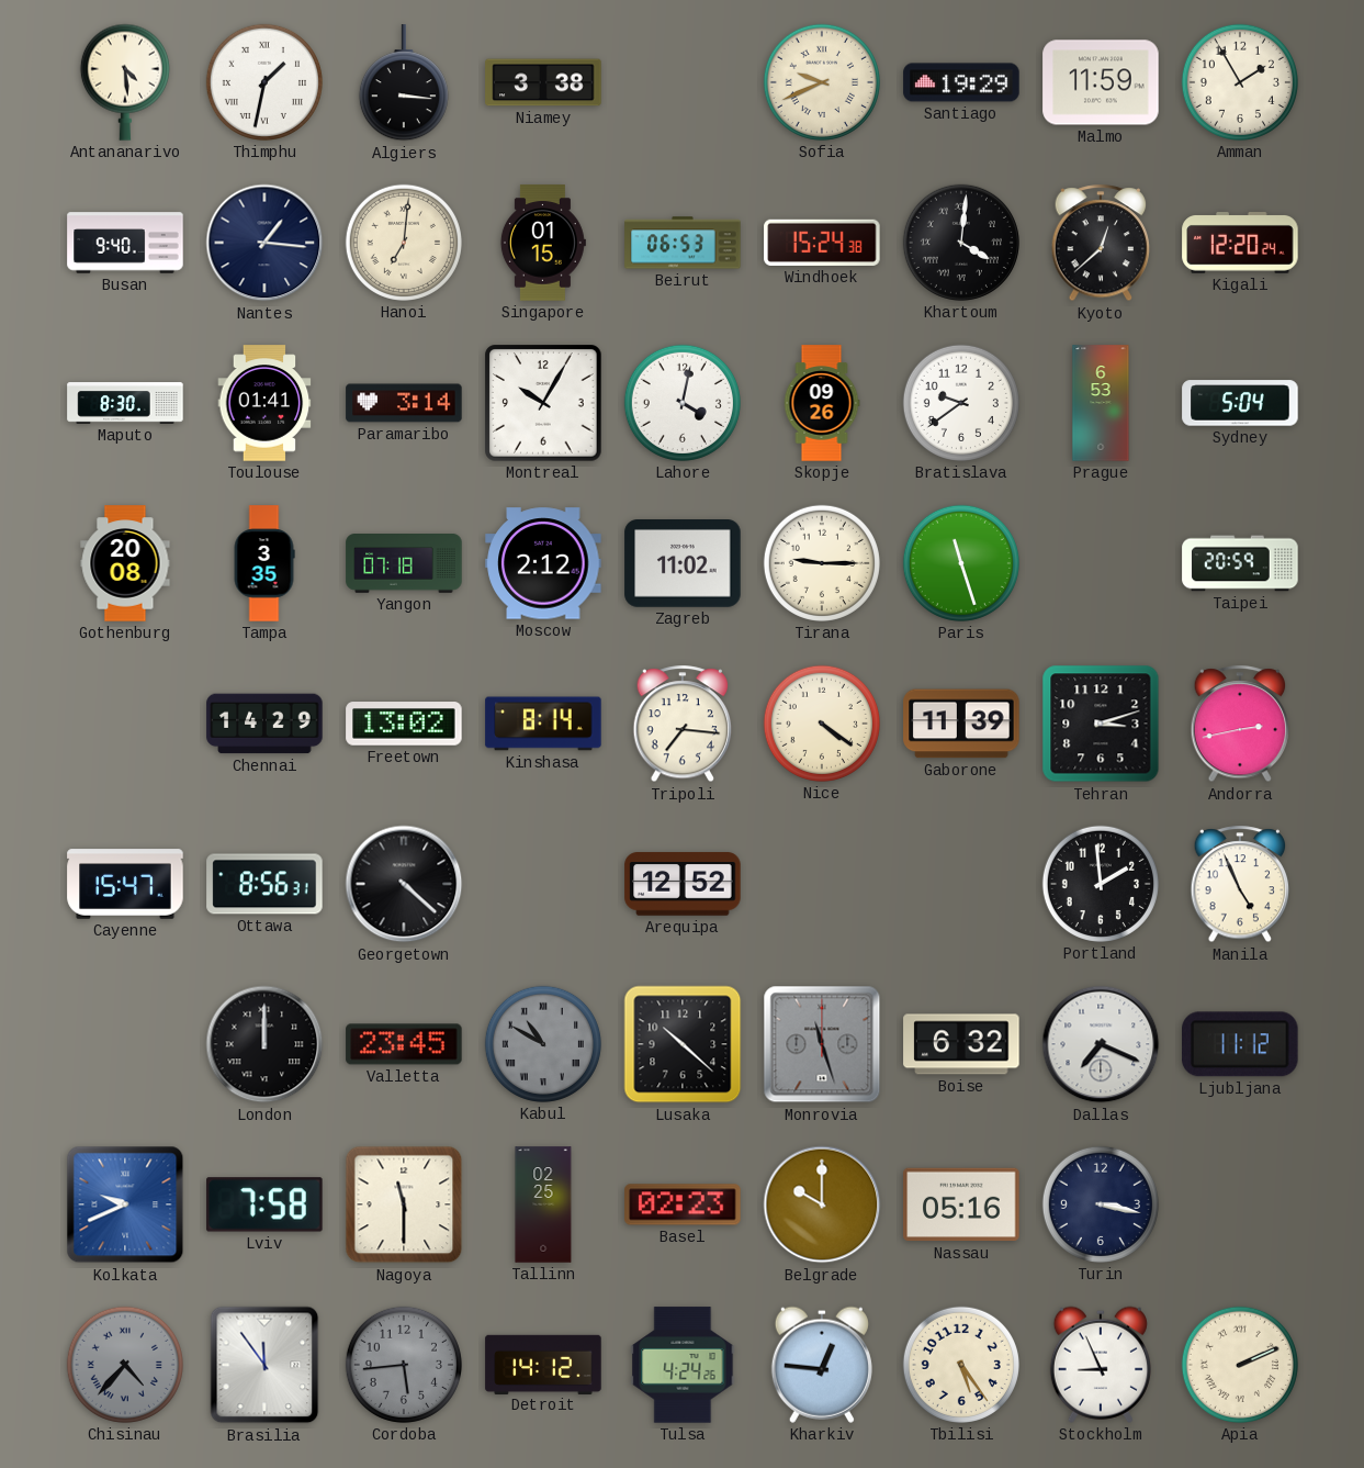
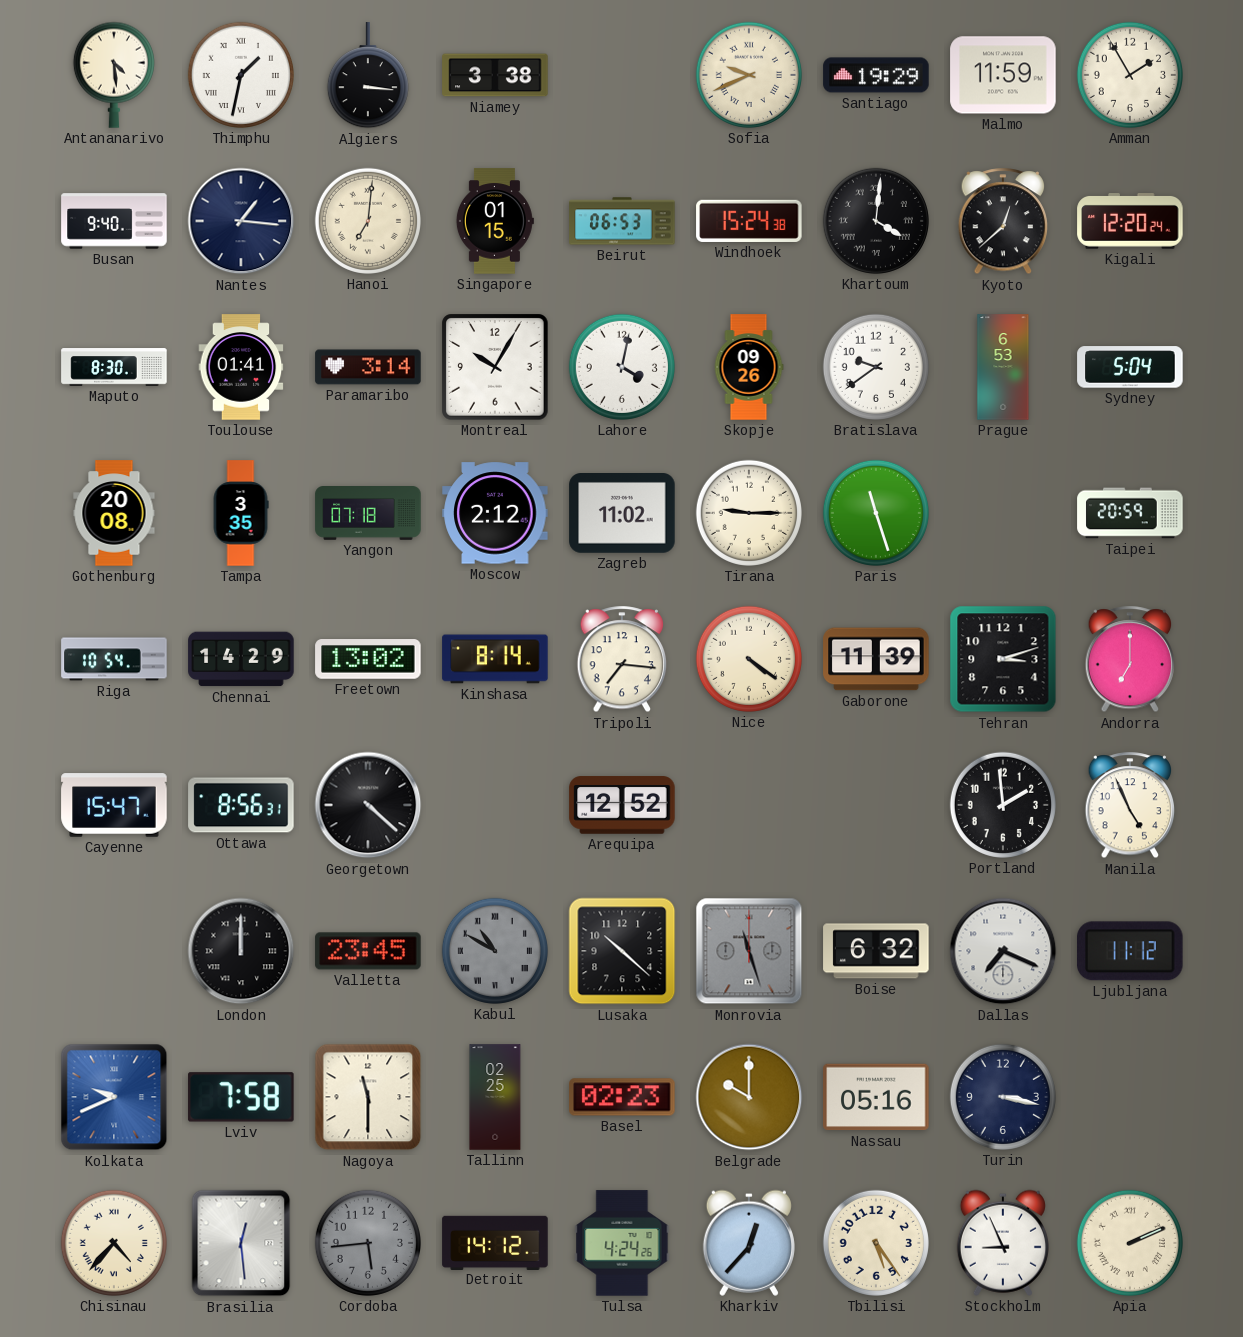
Riga: none -> 10:54
Andorra: 2:43 -> 7:00
Chisinau dial: grey -> cream
Brasilia: 11:54 -> 12:29
Kharkiv: 12:46 -> 12:37
